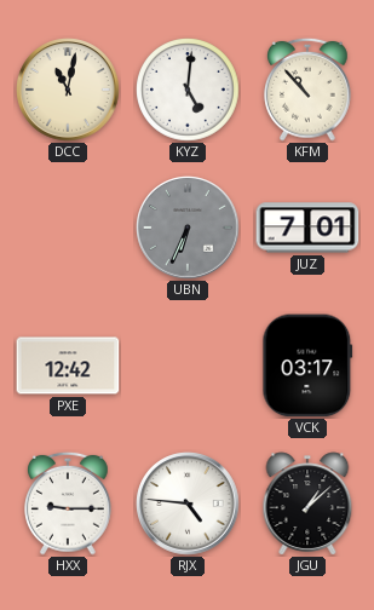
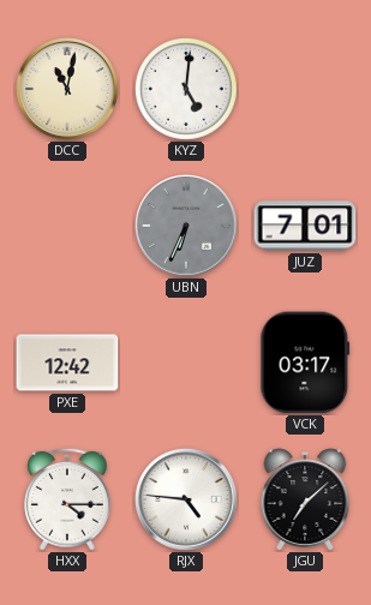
KFM: 10:53 -> none
HXX: 9:15 -> 4:15
JGU: 1:08 -> 7:08
